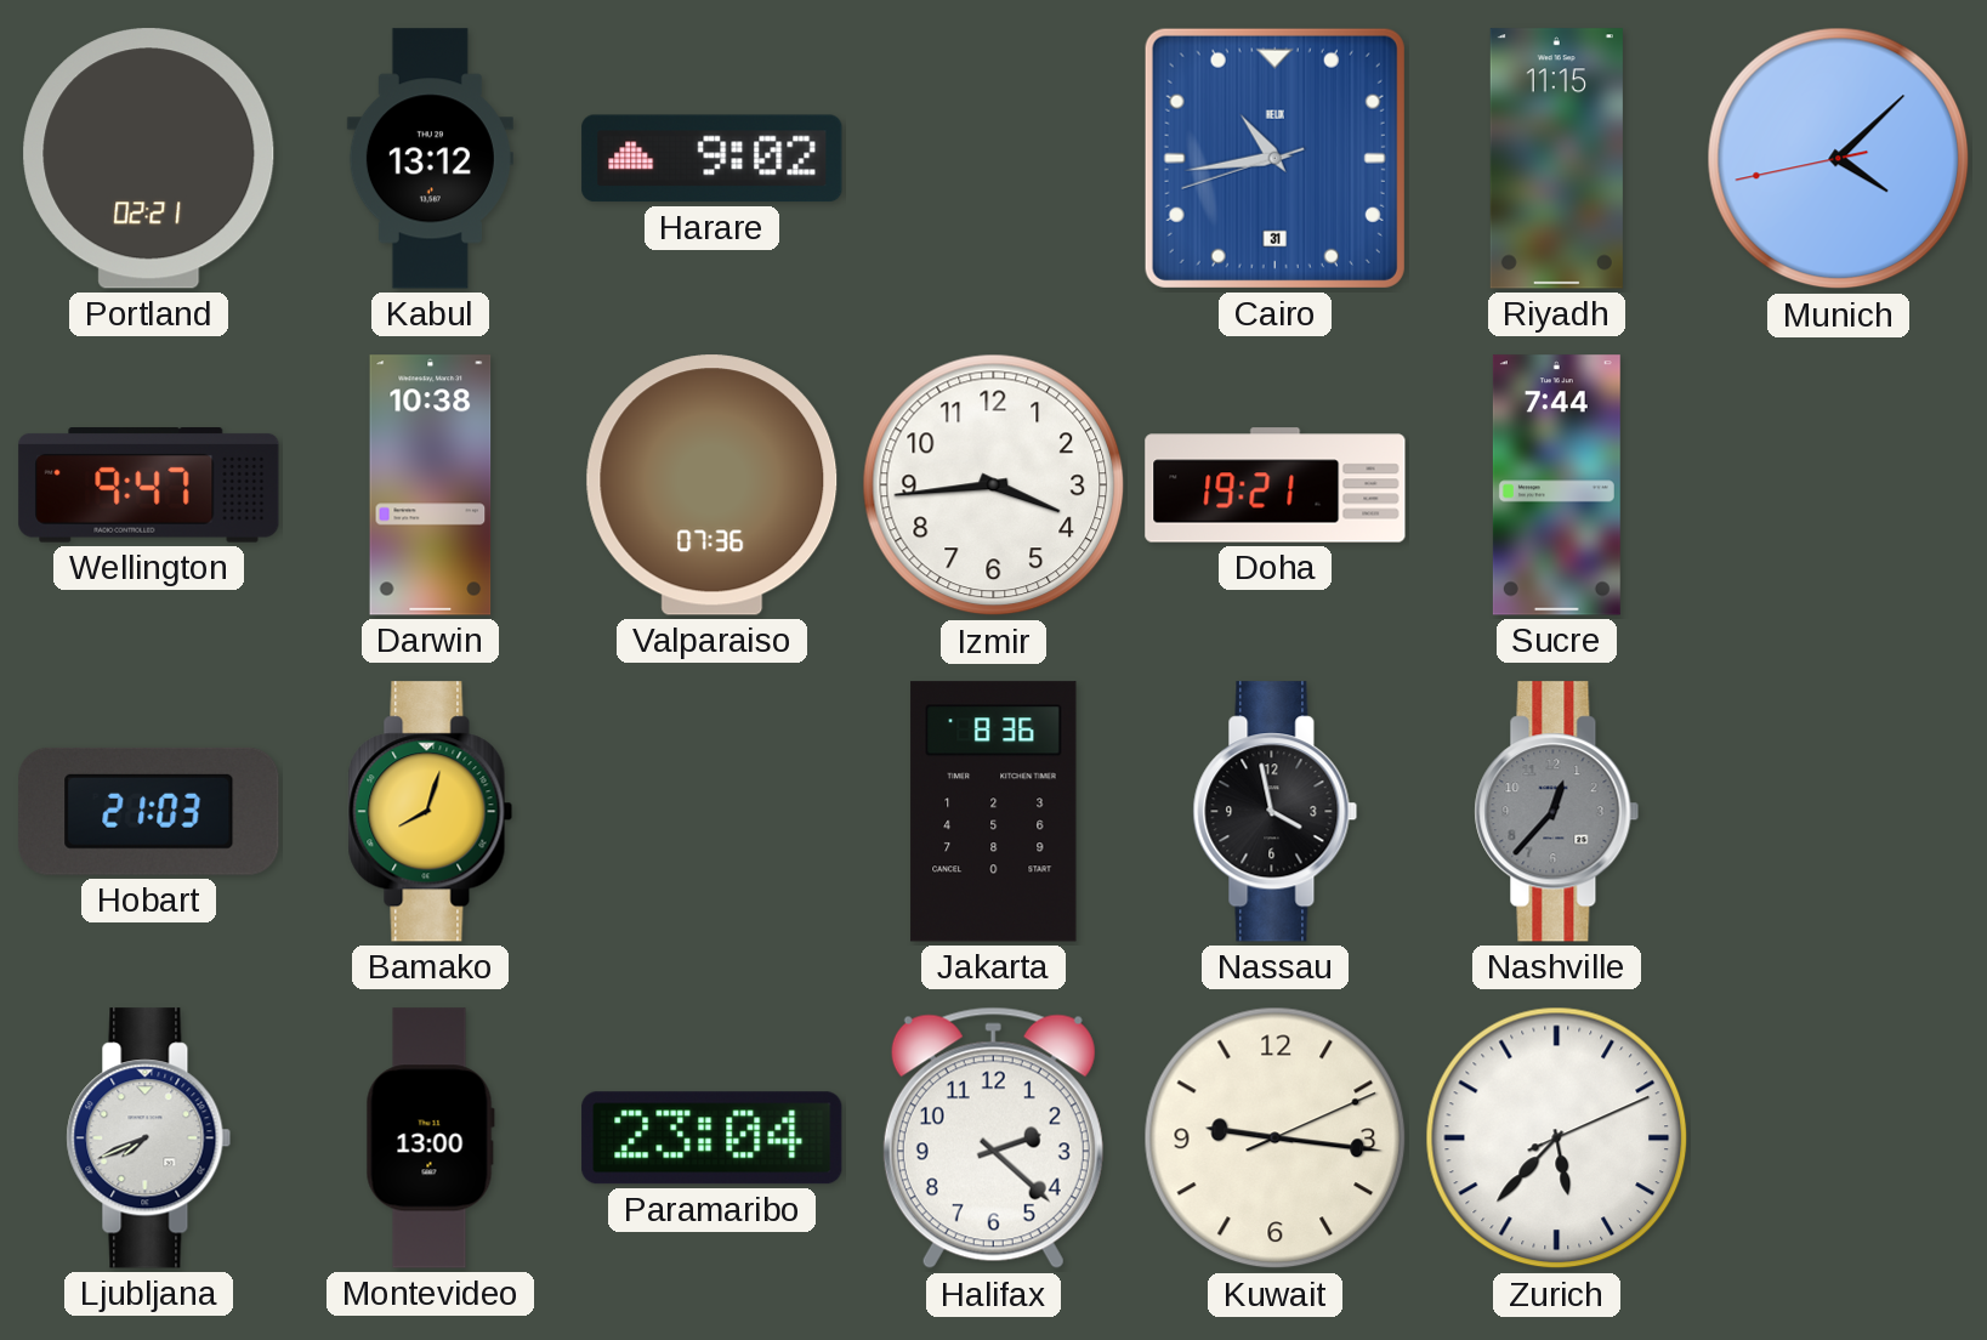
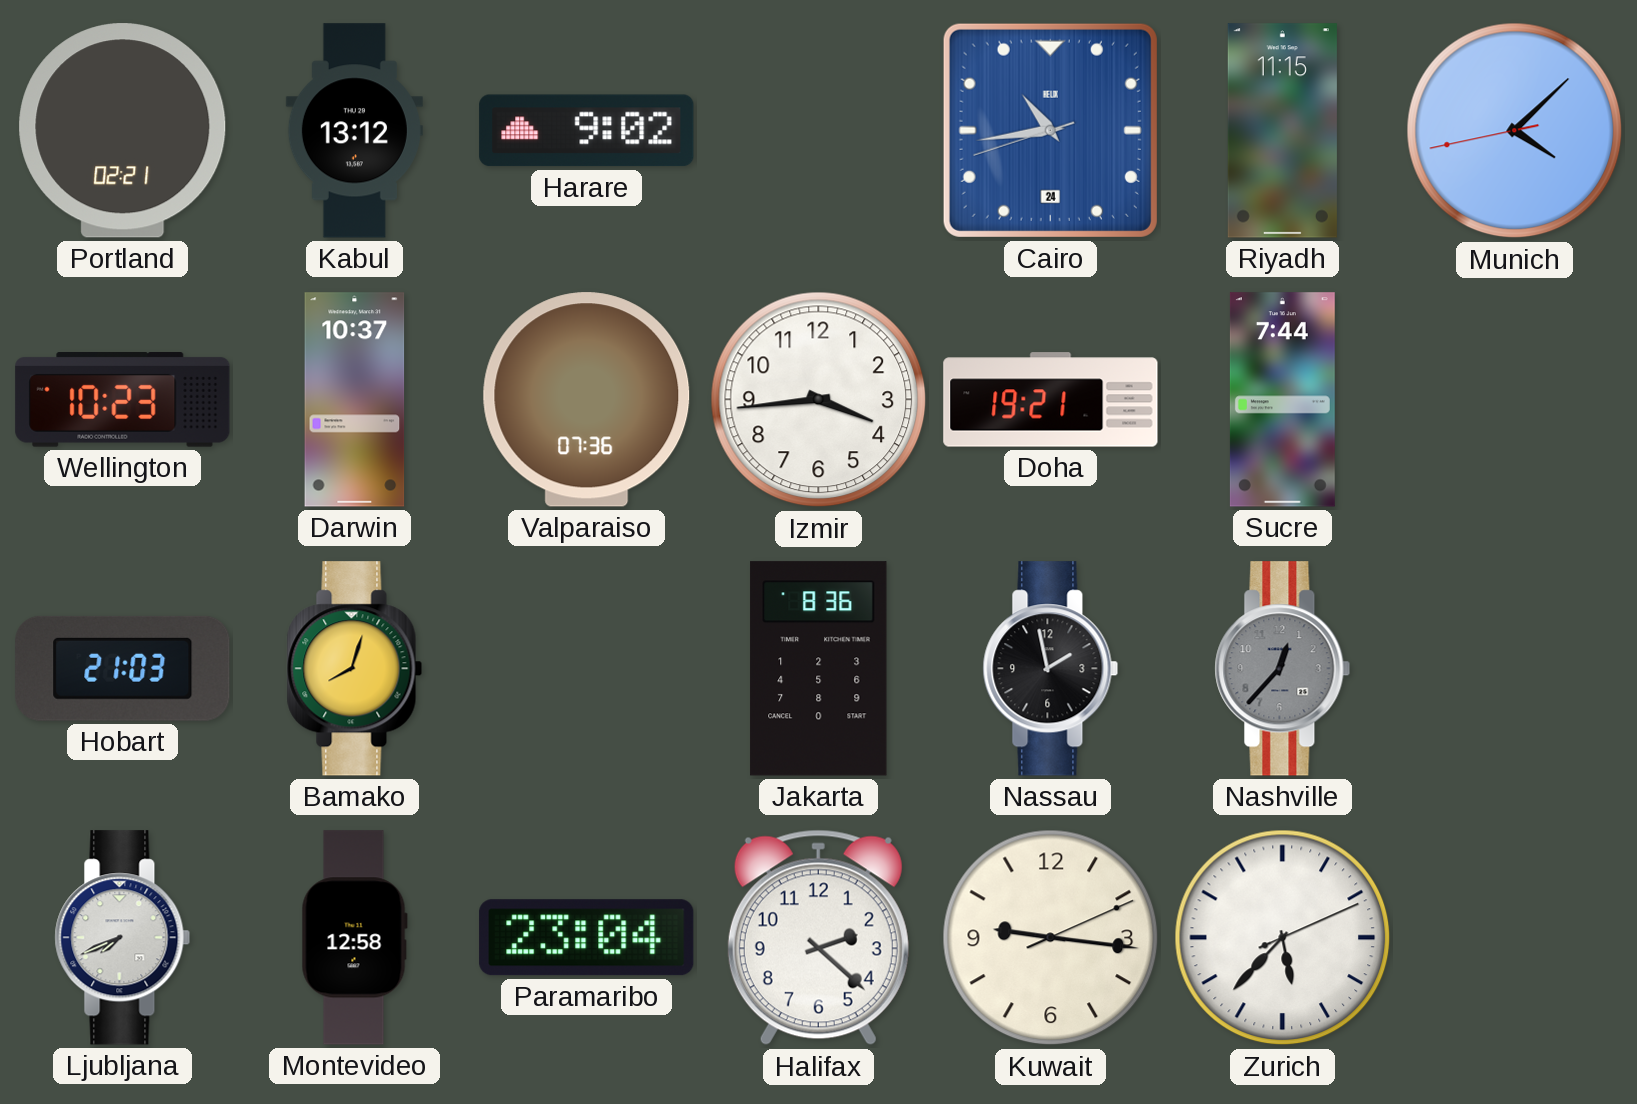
Cairo date: 31 -> 24
Wellington: 9:47 -> 10:23
Darwin: 10:38 -> 10:37
Nassau: 3:58 -> 1:58
Montevideo: 13:00 -> 12:58
